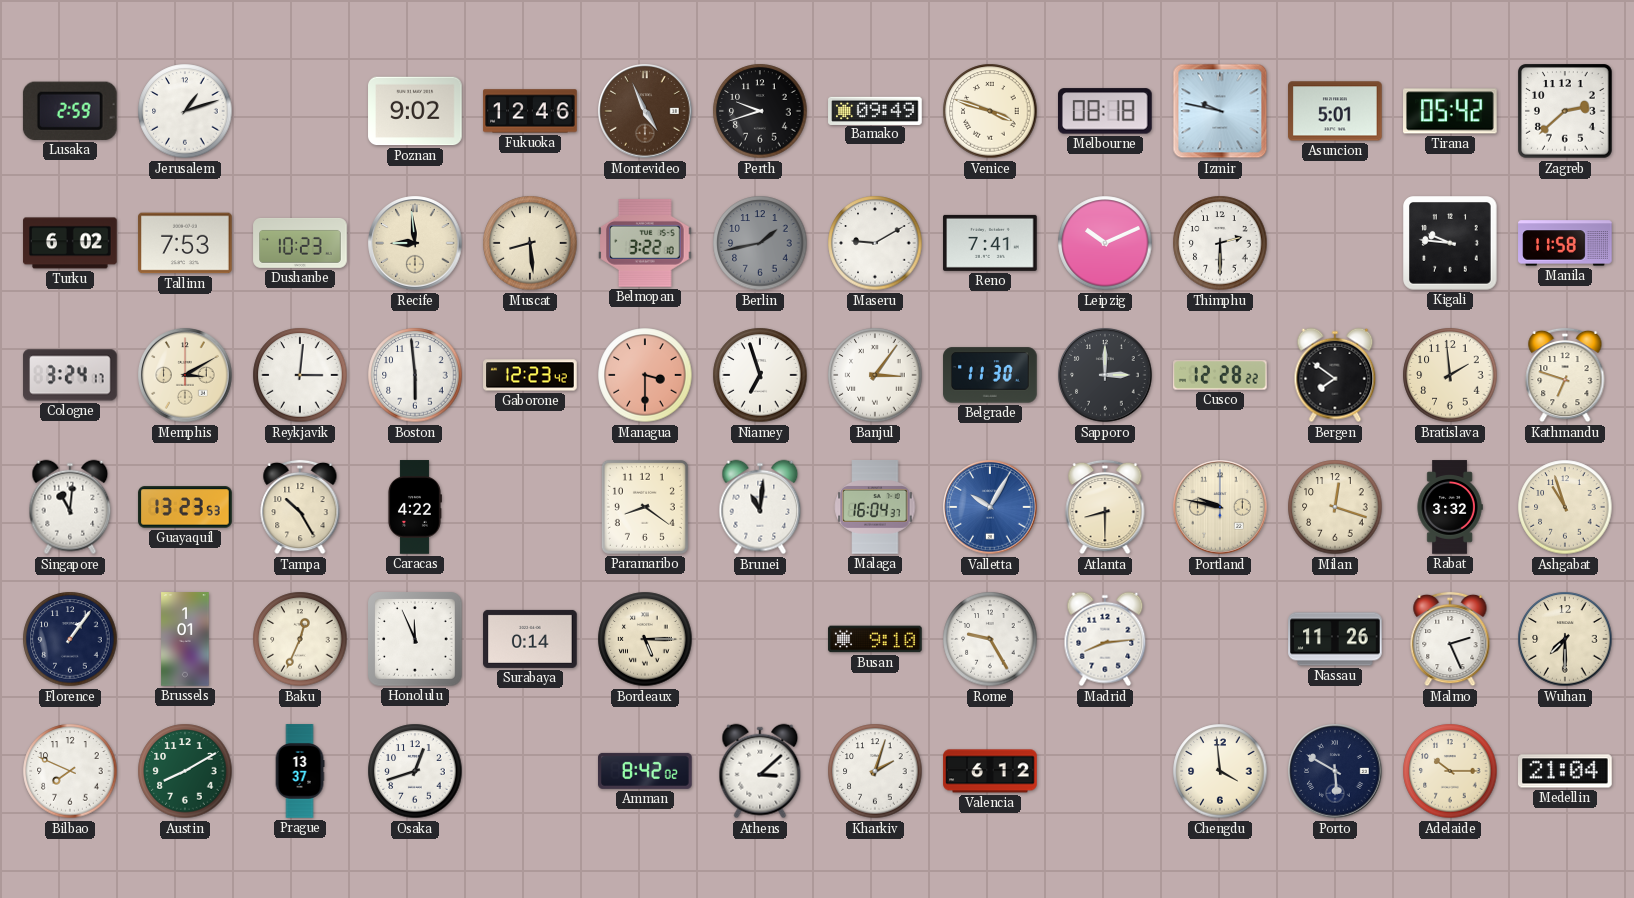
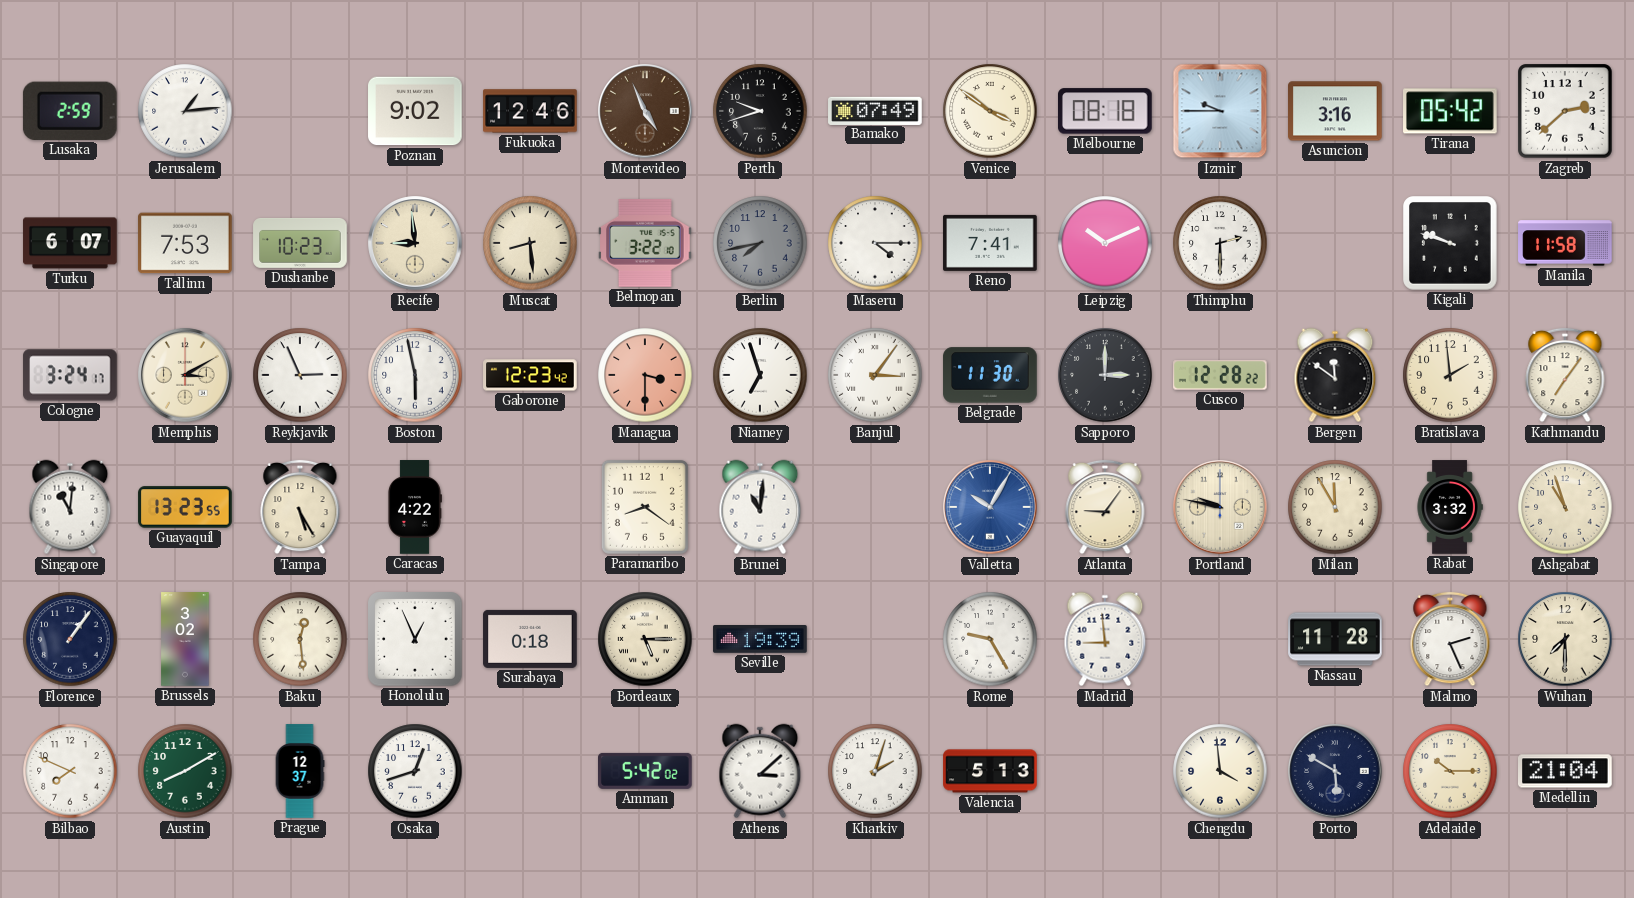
Jerusalem: 1:12 -> 1:14
Bamako: 09:49 -> 07:49
Venice: 3:48 -> 3:51
Izmir: 9:47 -> 9:45
Asuncion: 5:01 -> 3:16
Turku: 6:02 -> 6:07
Berlin: 1:43 -> 7:43
Maseru: 9:10 -> 4:15
Kigali: 9:46 -> 9:48
Reykjavik: 3:01 -> 2:56
Boston: 5:59 -> 5:58
Bergen: 7:51 -> 11:51
Kathmandu: 6:48 -> 7:06
Guayaquil: 13:23:53 -> 13:23:55
Tampa: 10:25 -> 5:25
Malaga: 16:04 -> none
Atlanta: 8:30 -> 9:06
Milan: 12:18 -> 11:55
Brussels: 1:01 -> 3:02
Baku: 12:34 -> 12:29
Honolulu: 11:56 -> 12:56
Surabaya: 0:14 -> 0:18
Seville: none -> 19:39
Busan: 9:10 -> none
Madrid: 8:14 -> 8:59
Nassau: 11:26 -> 11:28
Prague: 13:37 -> 12:37
Amman: 8:42 -> 5:42
Valencia: 6:12 -> 5:13
